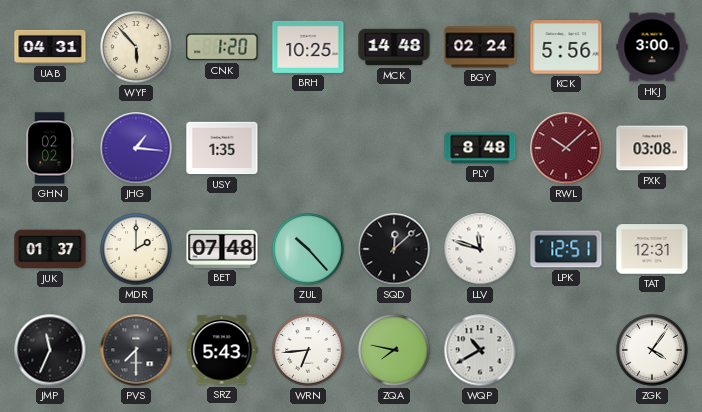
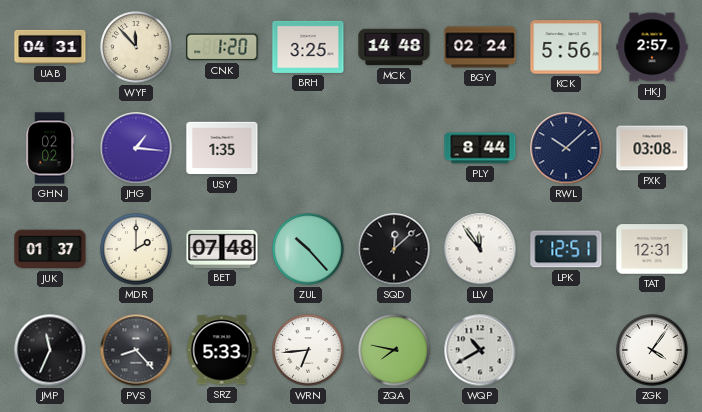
WYF: 5:53 -> 11:53
BRH: 10:25 -> 3:25
HKJ: 3:00 -> 2:57
PLY: 8:48 -> 8:44
RWL dial: burgundy -> navy
LLV: 11:48 -> 11:54
PVS: 7:30 -> 8:23
SRZ: 5:43 -> 5:33
